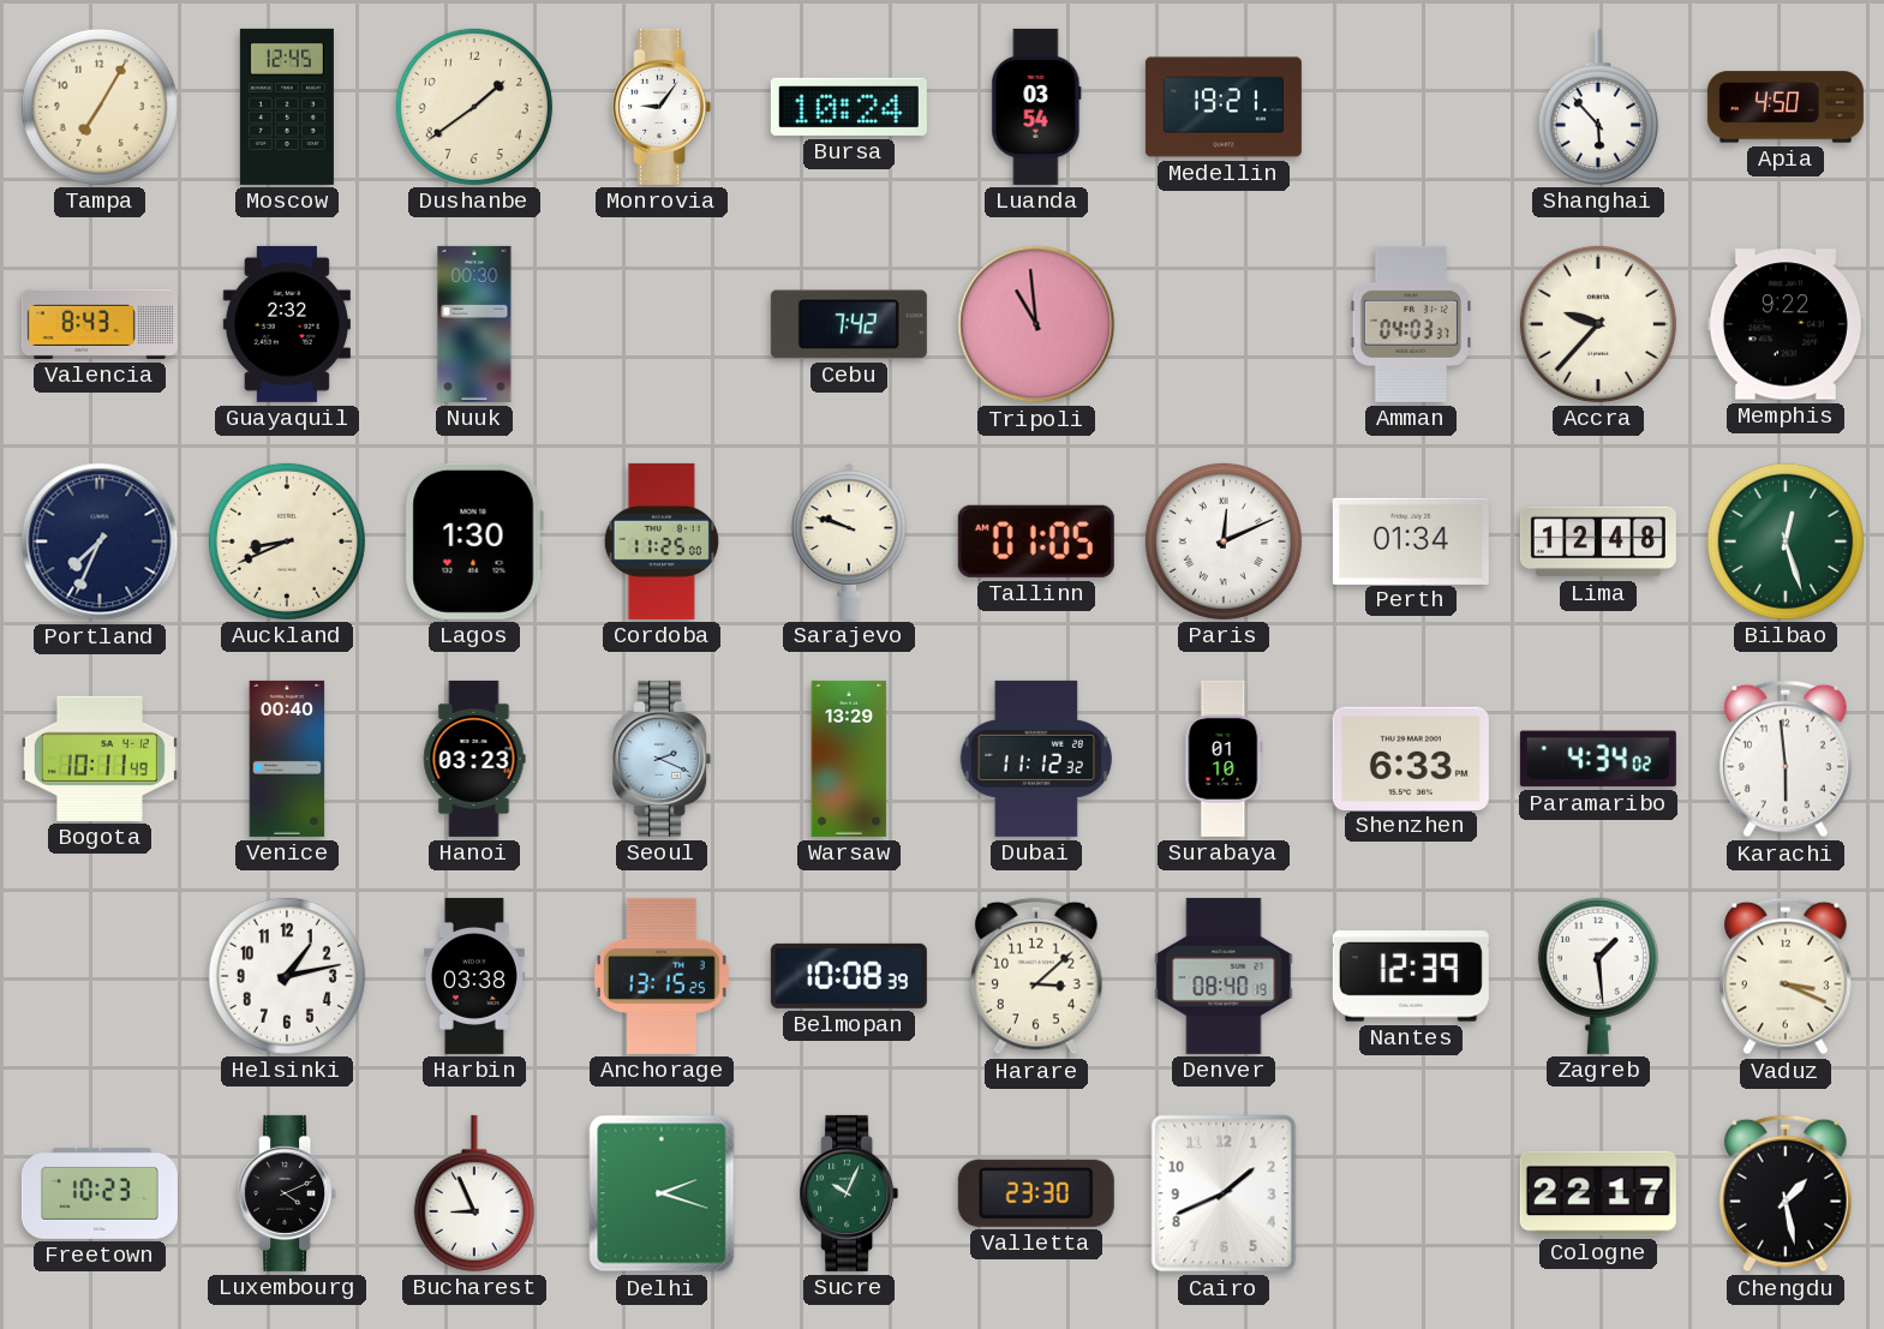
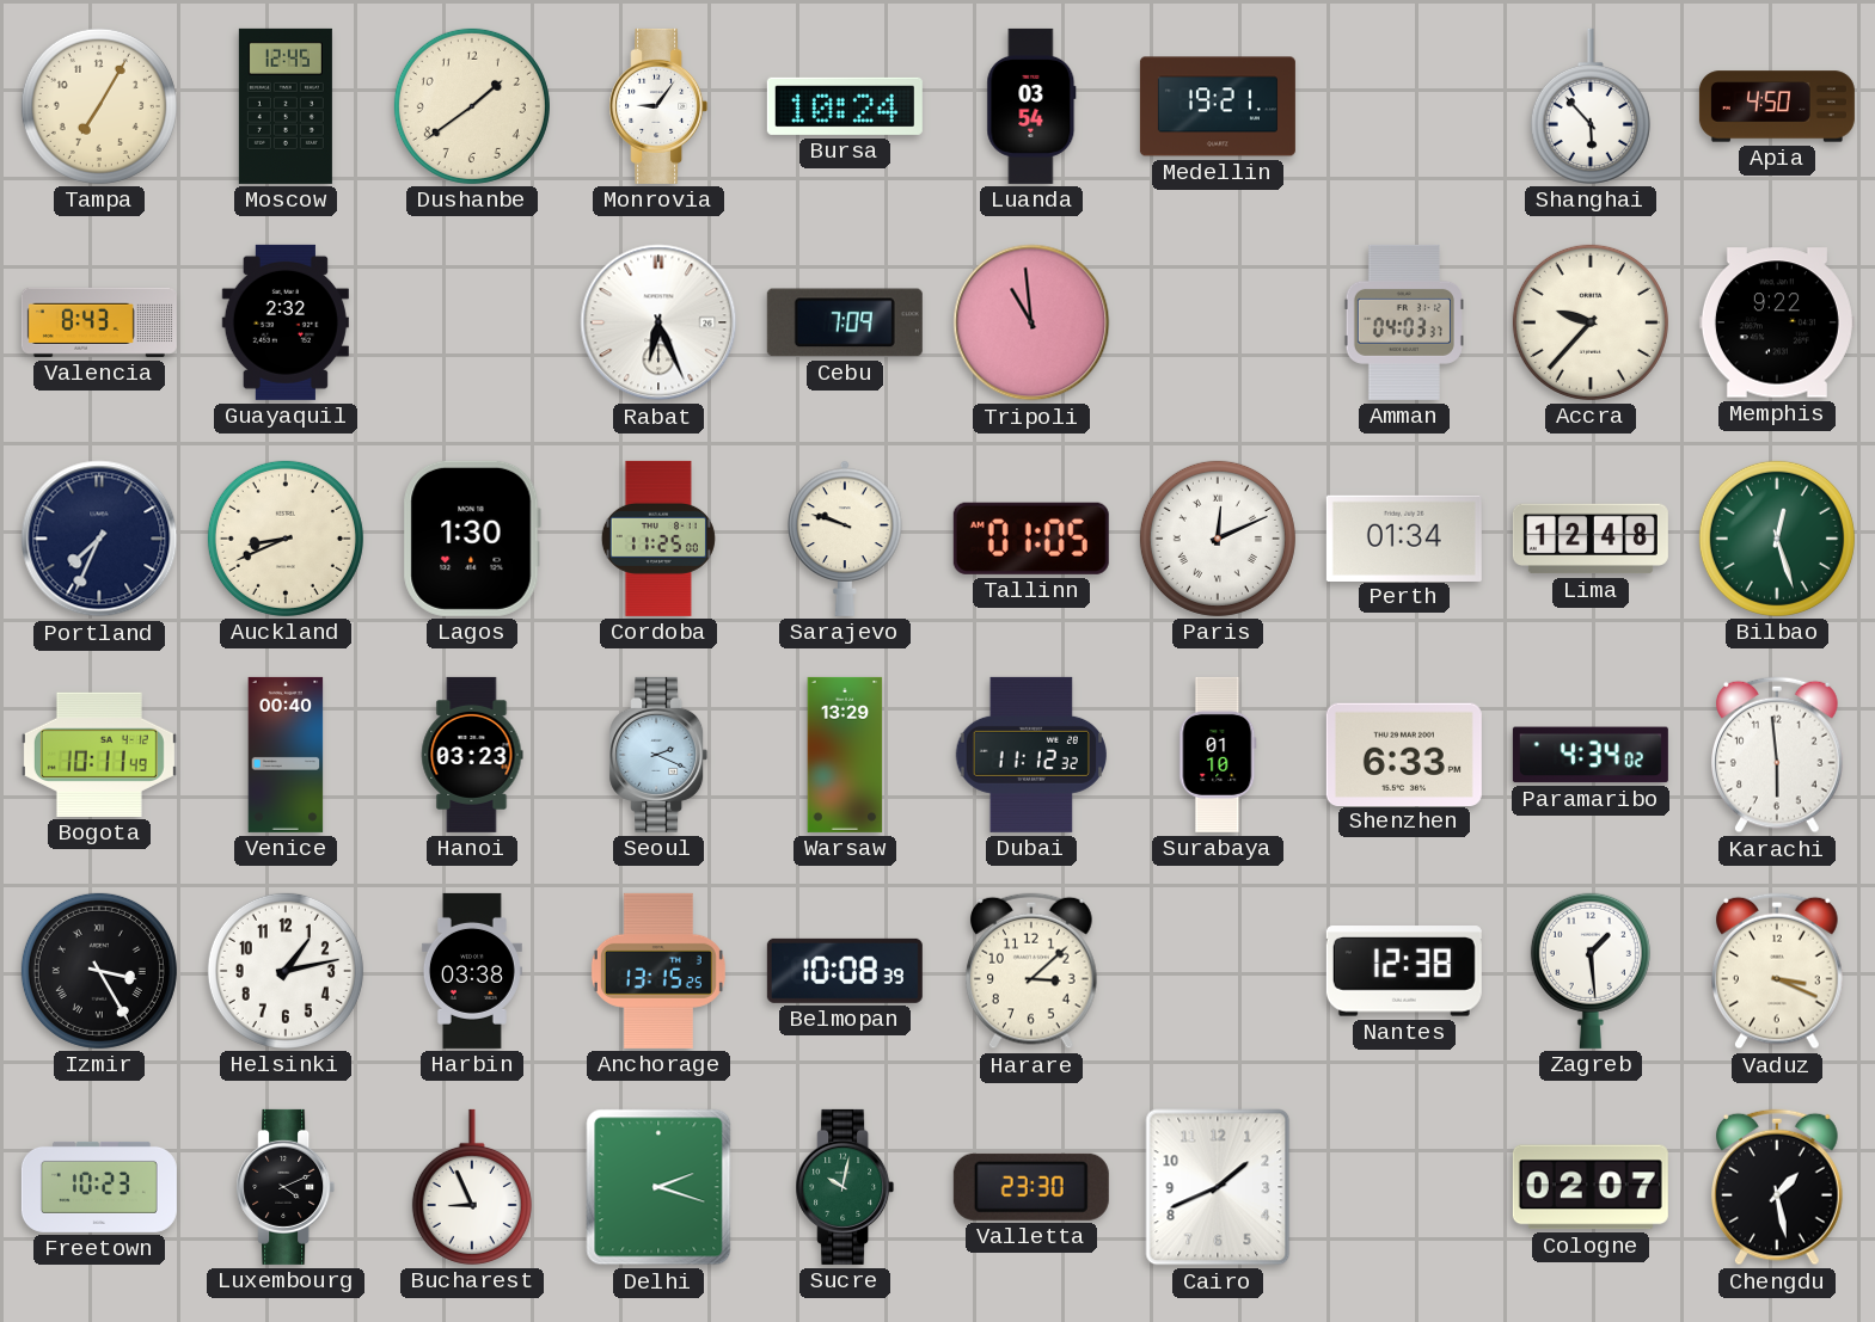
Nuuk: 00:30 -> none
Rabat: none -> 6:26
Cebu: 7:42 -> 7:09
Izmir: none -> 3:25
Denver: 08:40 -> none
Nantes: 12:39 -> 12:38
Sucre: 10:04 -> 10:02
Cologne: 22:17 -> 02:07
